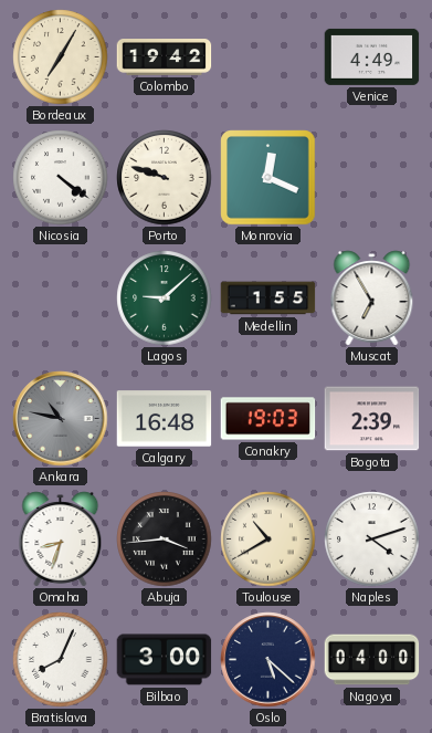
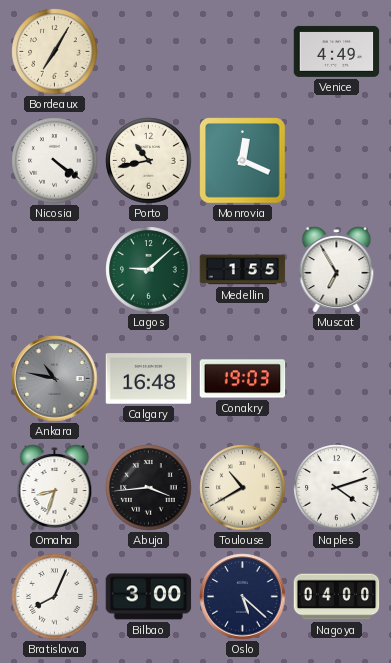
Colombo: 19:42 -> none
Porto: 9:48 -> 10:43
Bogota: 2:39 -> none
